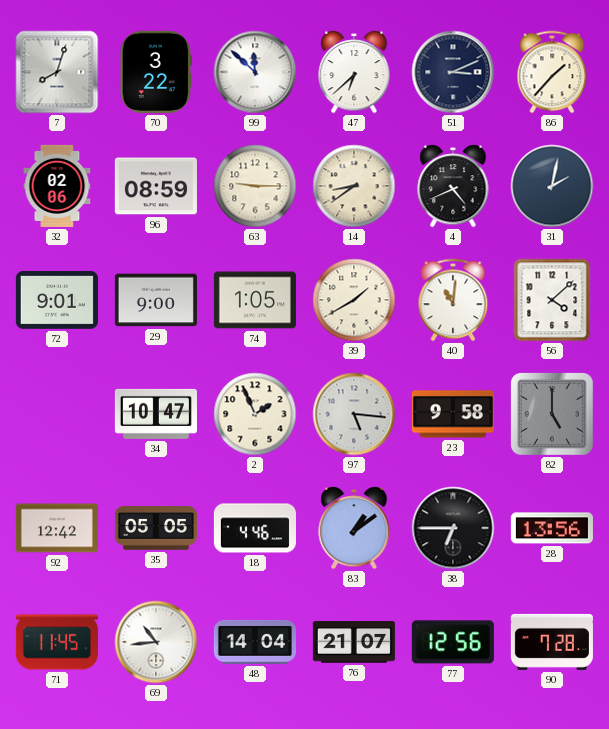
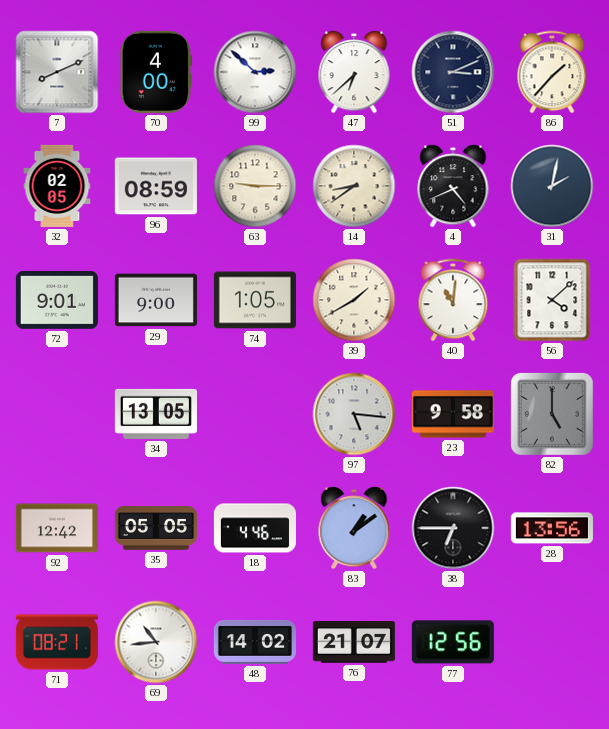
7: 8:03 -> 8:11
70: 3:22 -> 4:00
99: 11:52 -> 2:52
32: 02:06 -> 02:05
34: 10:47 -> 13:05
2: 1:56 -> none
71: 11:45 -> 08:21
48: 14:04 -> 14:02
90: 7:28 -> none
